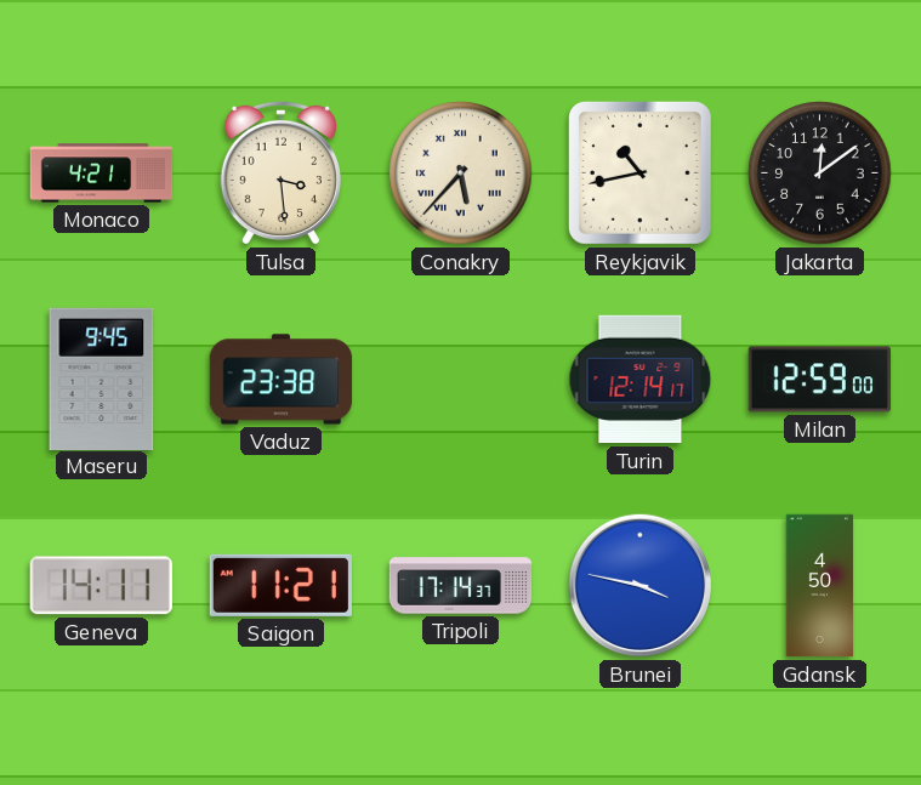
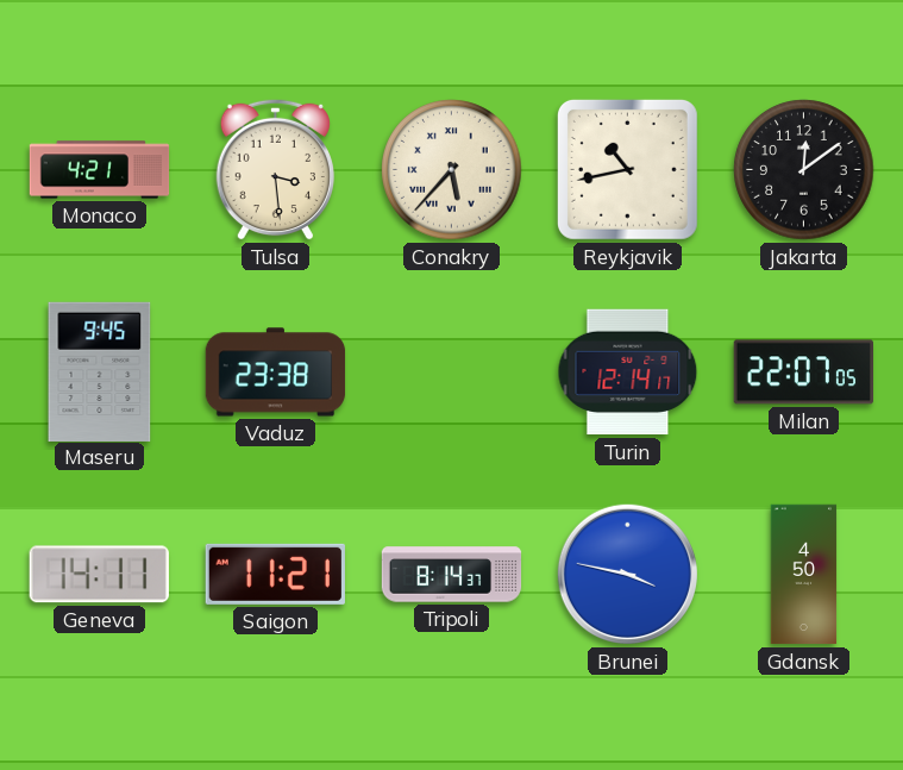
Milan: 12:59 -> 22:07
Tripoli: 17:14 -> 8:14
